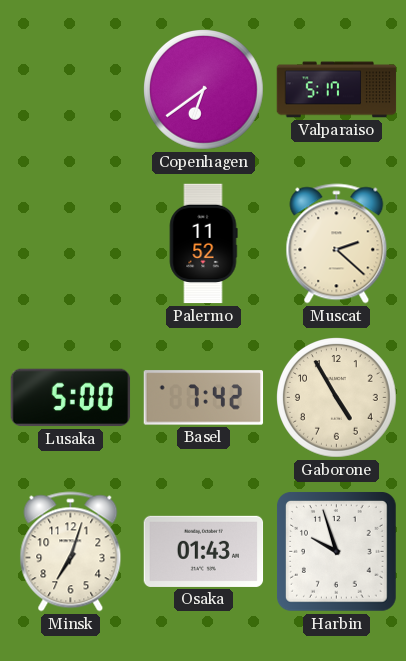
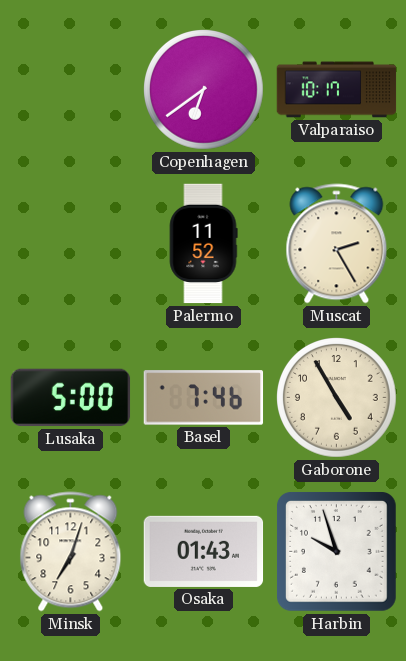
Valparaiso: 5:17 -> 10:17
Muscat: 2:22 -> 2:25
Basel: 7:42 -> 7:46
